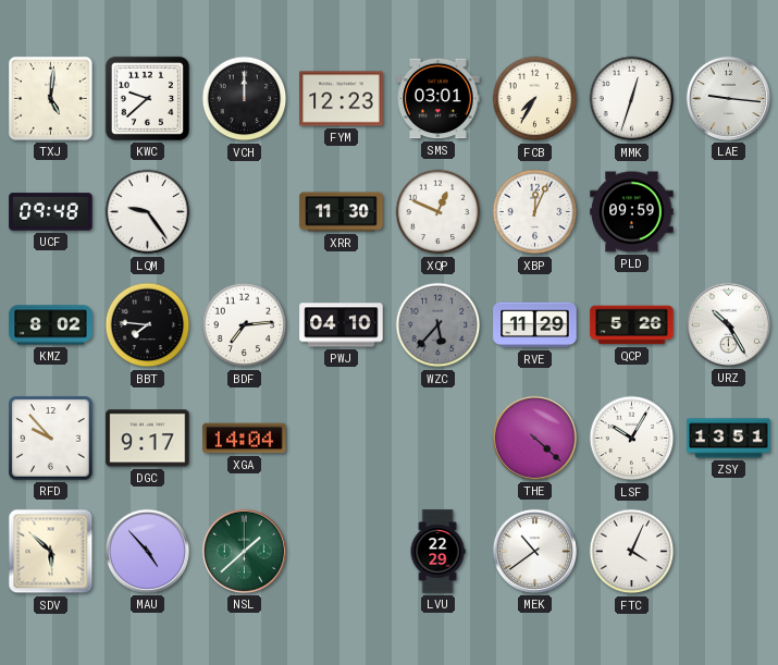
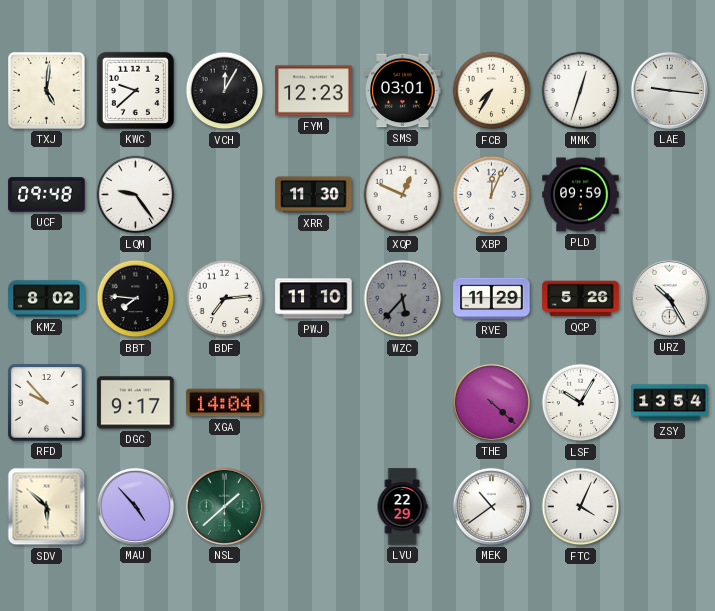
VCH: 12:00 -> 12:05
PWJ: 04:10 -> 11:10
ZSY: 13:51 -> 13:54
